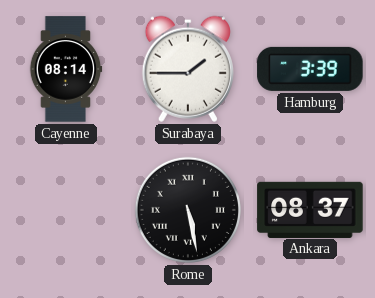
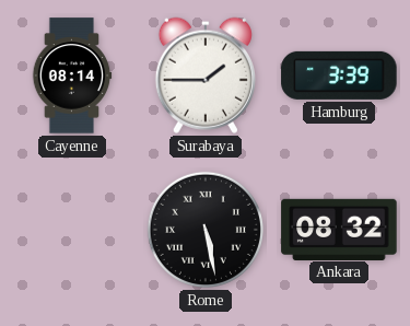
Ankara: 08:37 -> 08:32
